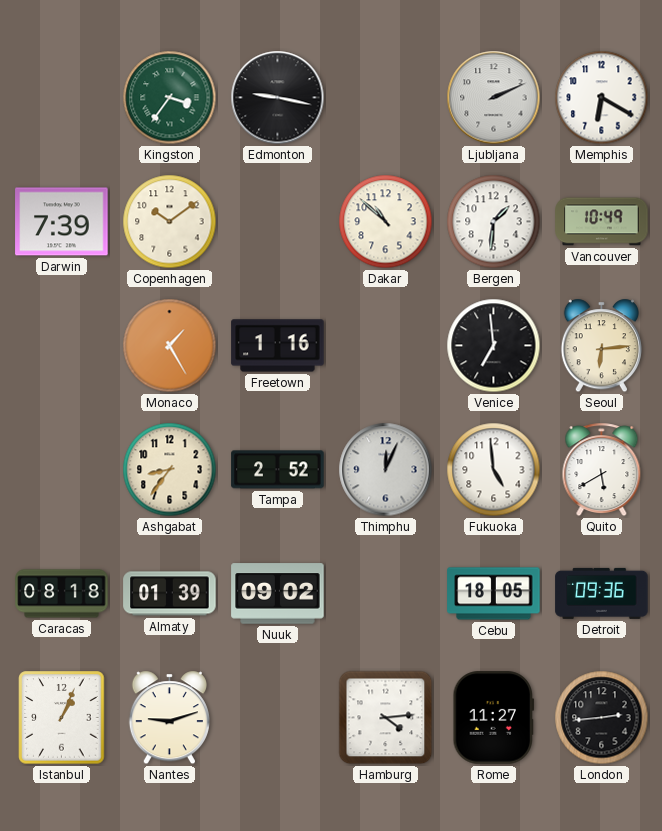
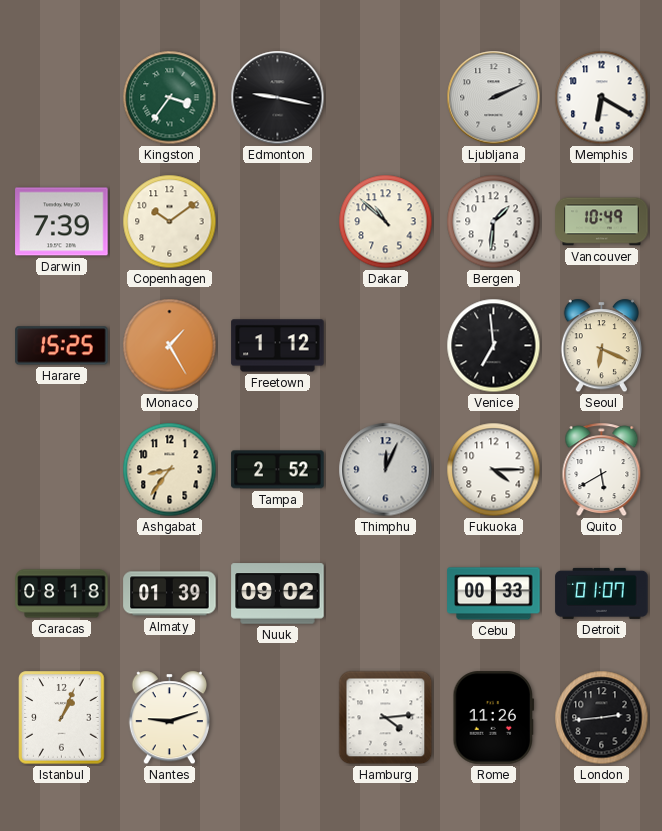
Harare: none -> 15:25
Freetown: 1:16 -> 1:12
Seoul: 6:14 -> 6:19
Fukuoka: 4:59 -> 4:15
Cebu: 18:05 -> 00:33
Detroit: 09:36 -> 01:07
Rome: 11:27 -> 11:26
